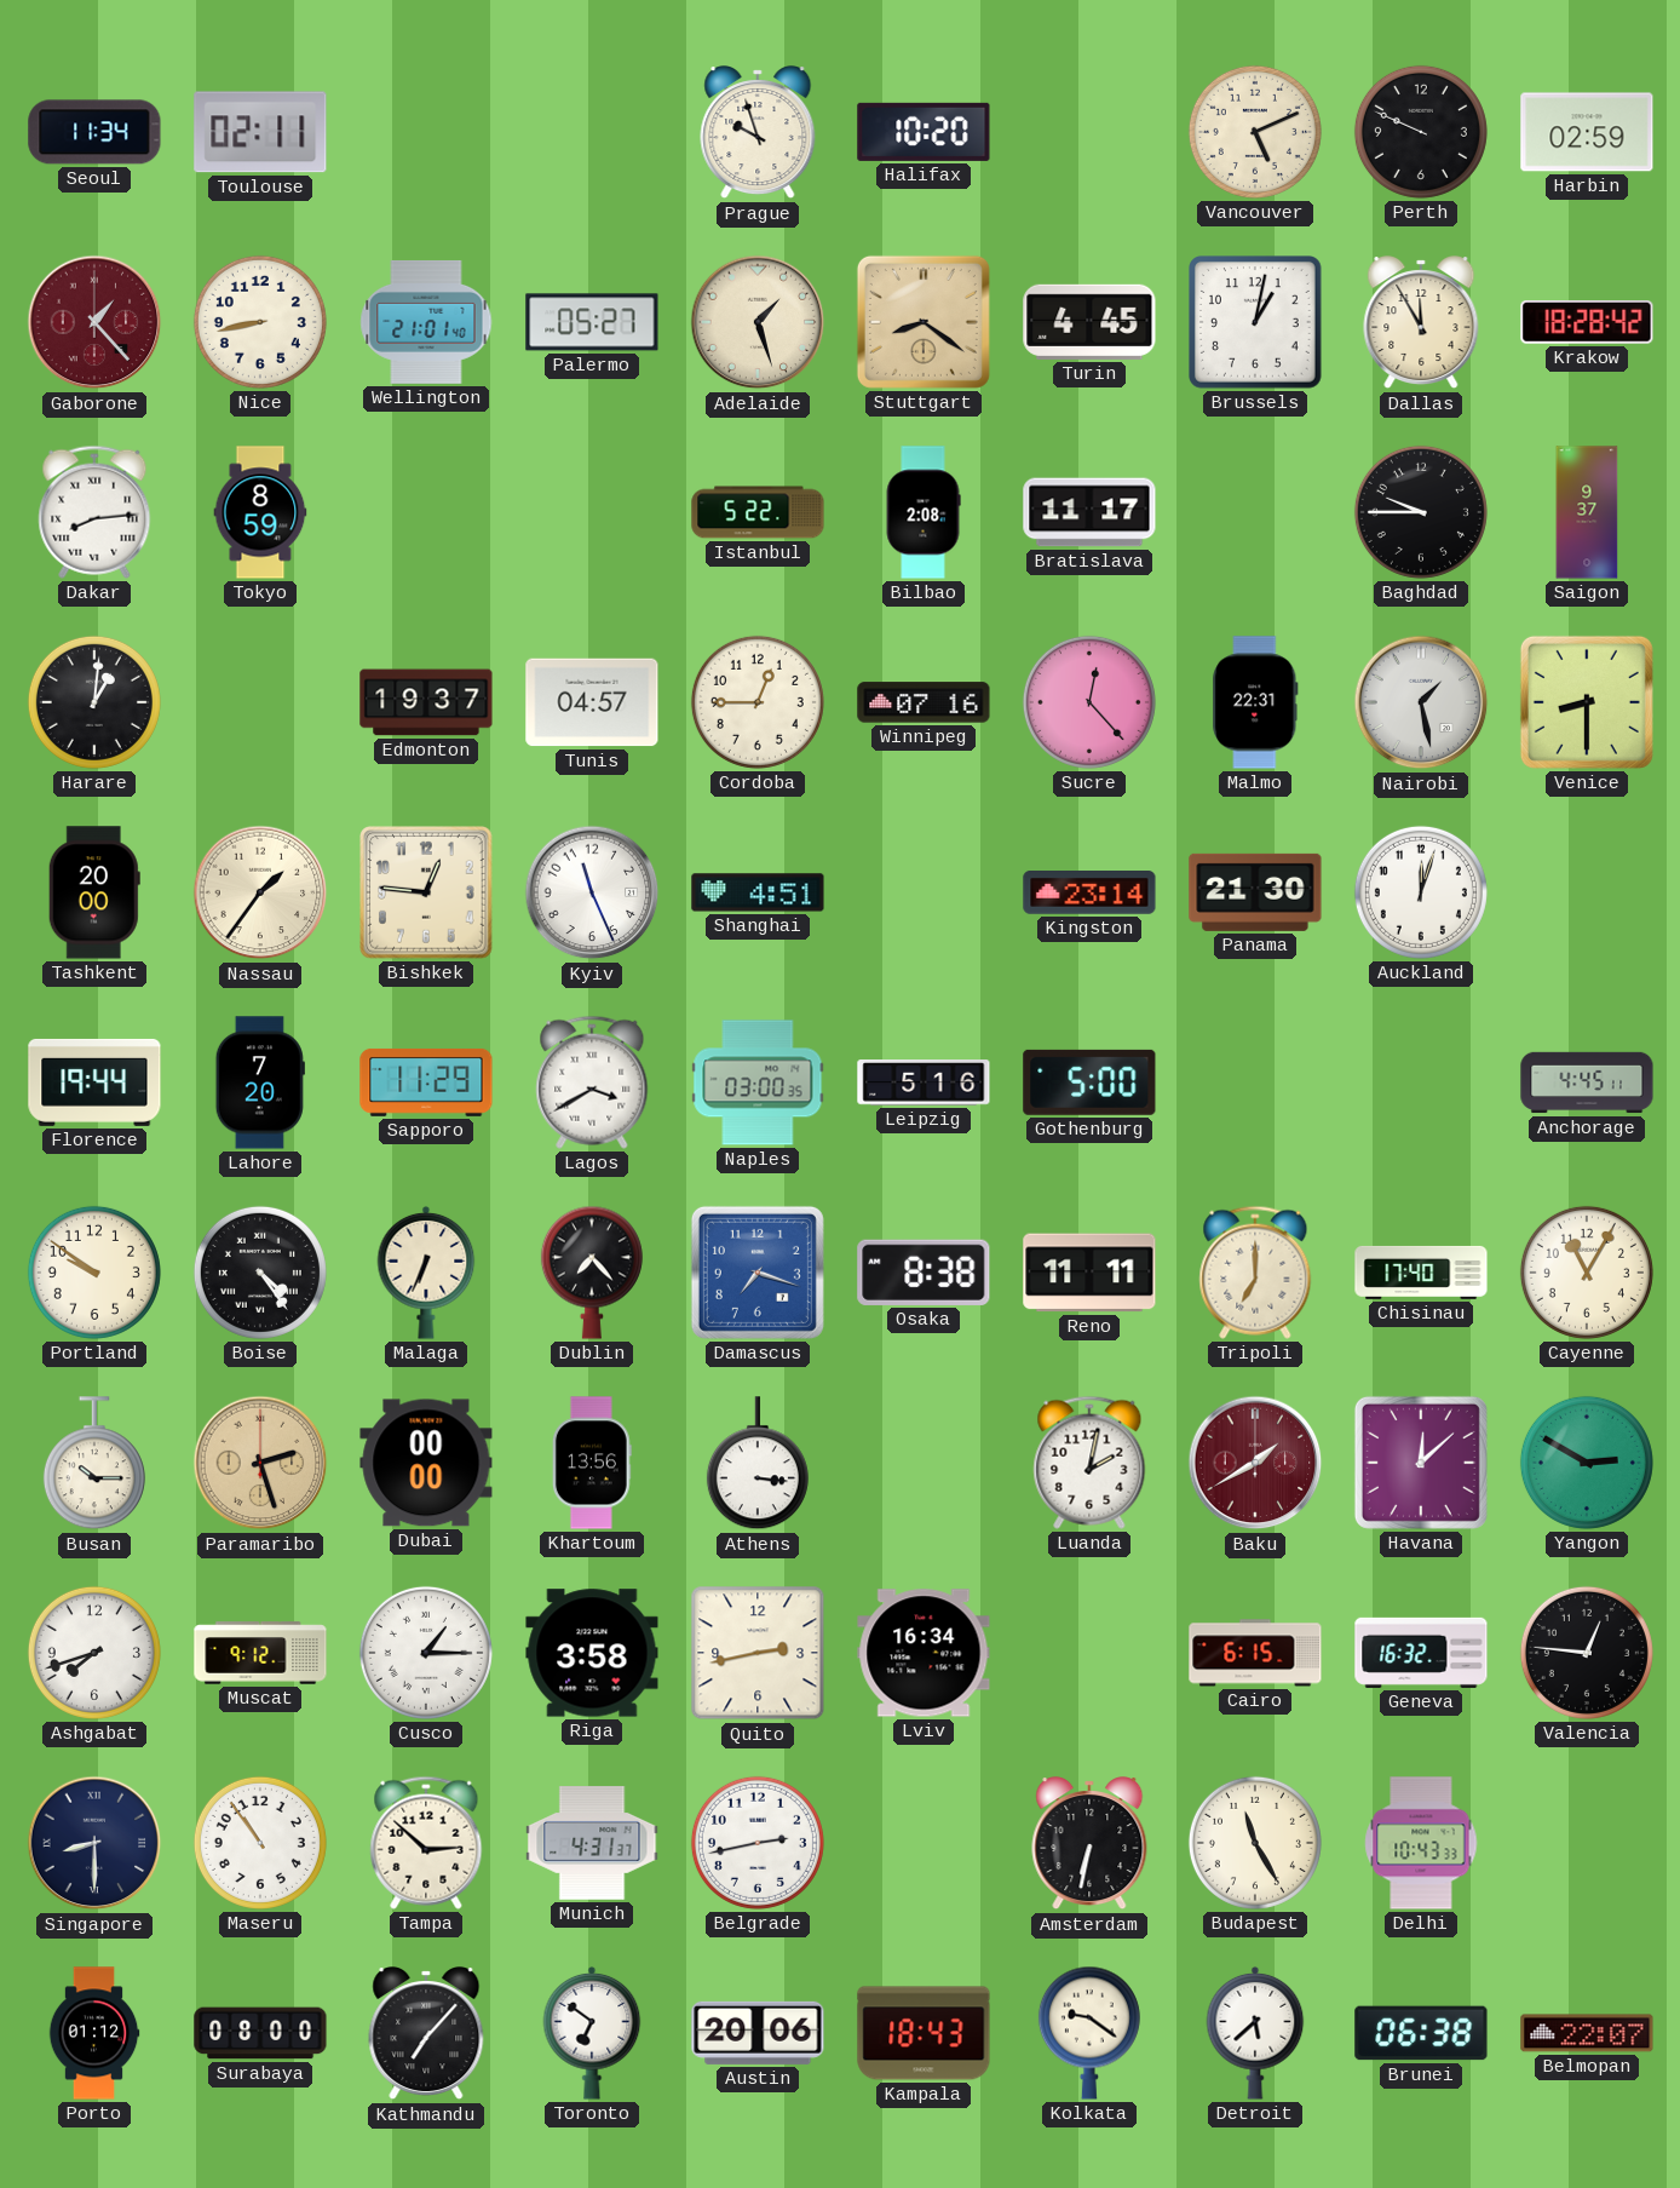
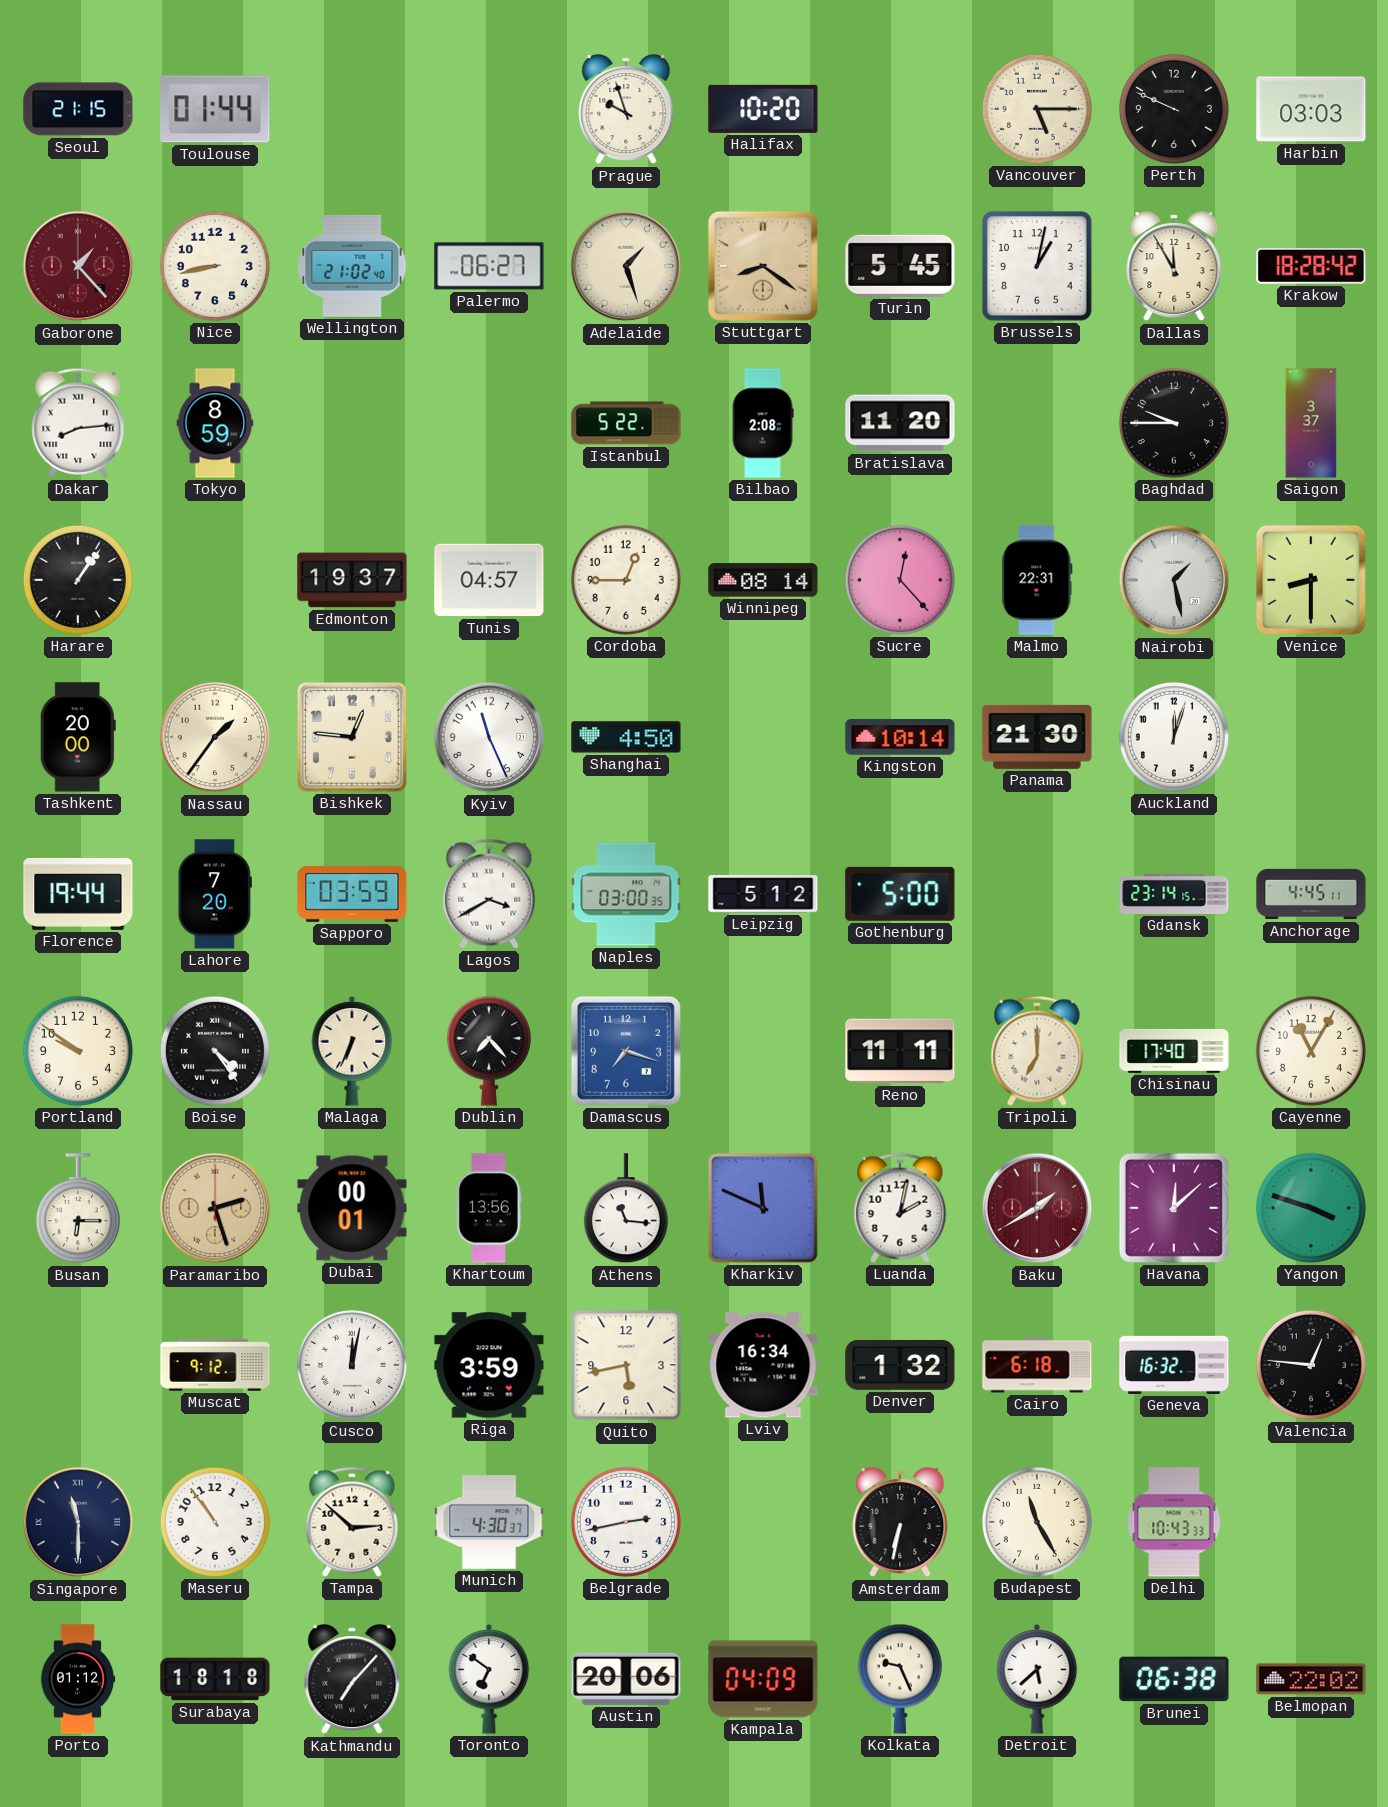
Seoul: 11:34 -> 21:15
Toulouse: 02:11 -> 01:44
Vancouver: 5:11 -> 5:15
Harbin: 02:59 -> 03:03
Wellington: 21:01 -> 21:02
Palermo: 05:27 -> 06:27
Turin: 4:45 -> 5:45
Bratislava: 11:17 -> 11:20
Saigon: 9:37 -> 3:37
Harare: 1:01 -> 1:06
Winnipeg: 07:16 -> 08:14
Shanghai: 4:51 -> 4:50
Kingston: 23:14 -> 10:14
Sapporo: 11:29 -> 03:59
Leipzig: 5:16 -> 5:12
Gdansk: none -> 23:14
Osaka: 8:38 -> none
Busan: 10:15 -> 6:15
Dubai: 00:00 -> 00:01
Athens: 3:16 -> 11:16
Kharkiv: none -> 11:49
Yangon: 2:50 -> 3:48
Ashgabat: 7:42 -> none
Cusco: 1:15 -> 12:02
Riga: 3:58 -> 3:59
Quito: 2:43 -> 5:43
Denver: none -> 1:32
Cairo: 6:15 -> 6:18
Singapore: 8:30 -> 11:30
Munich: 4:31 -> 4:30
Surabaya: 08:00 -> 18:18
Kampala: 18:43 -> 04:09
Kolkata: 9:21 -> 9:26
Belmopan: 22:07 -> 22:02
